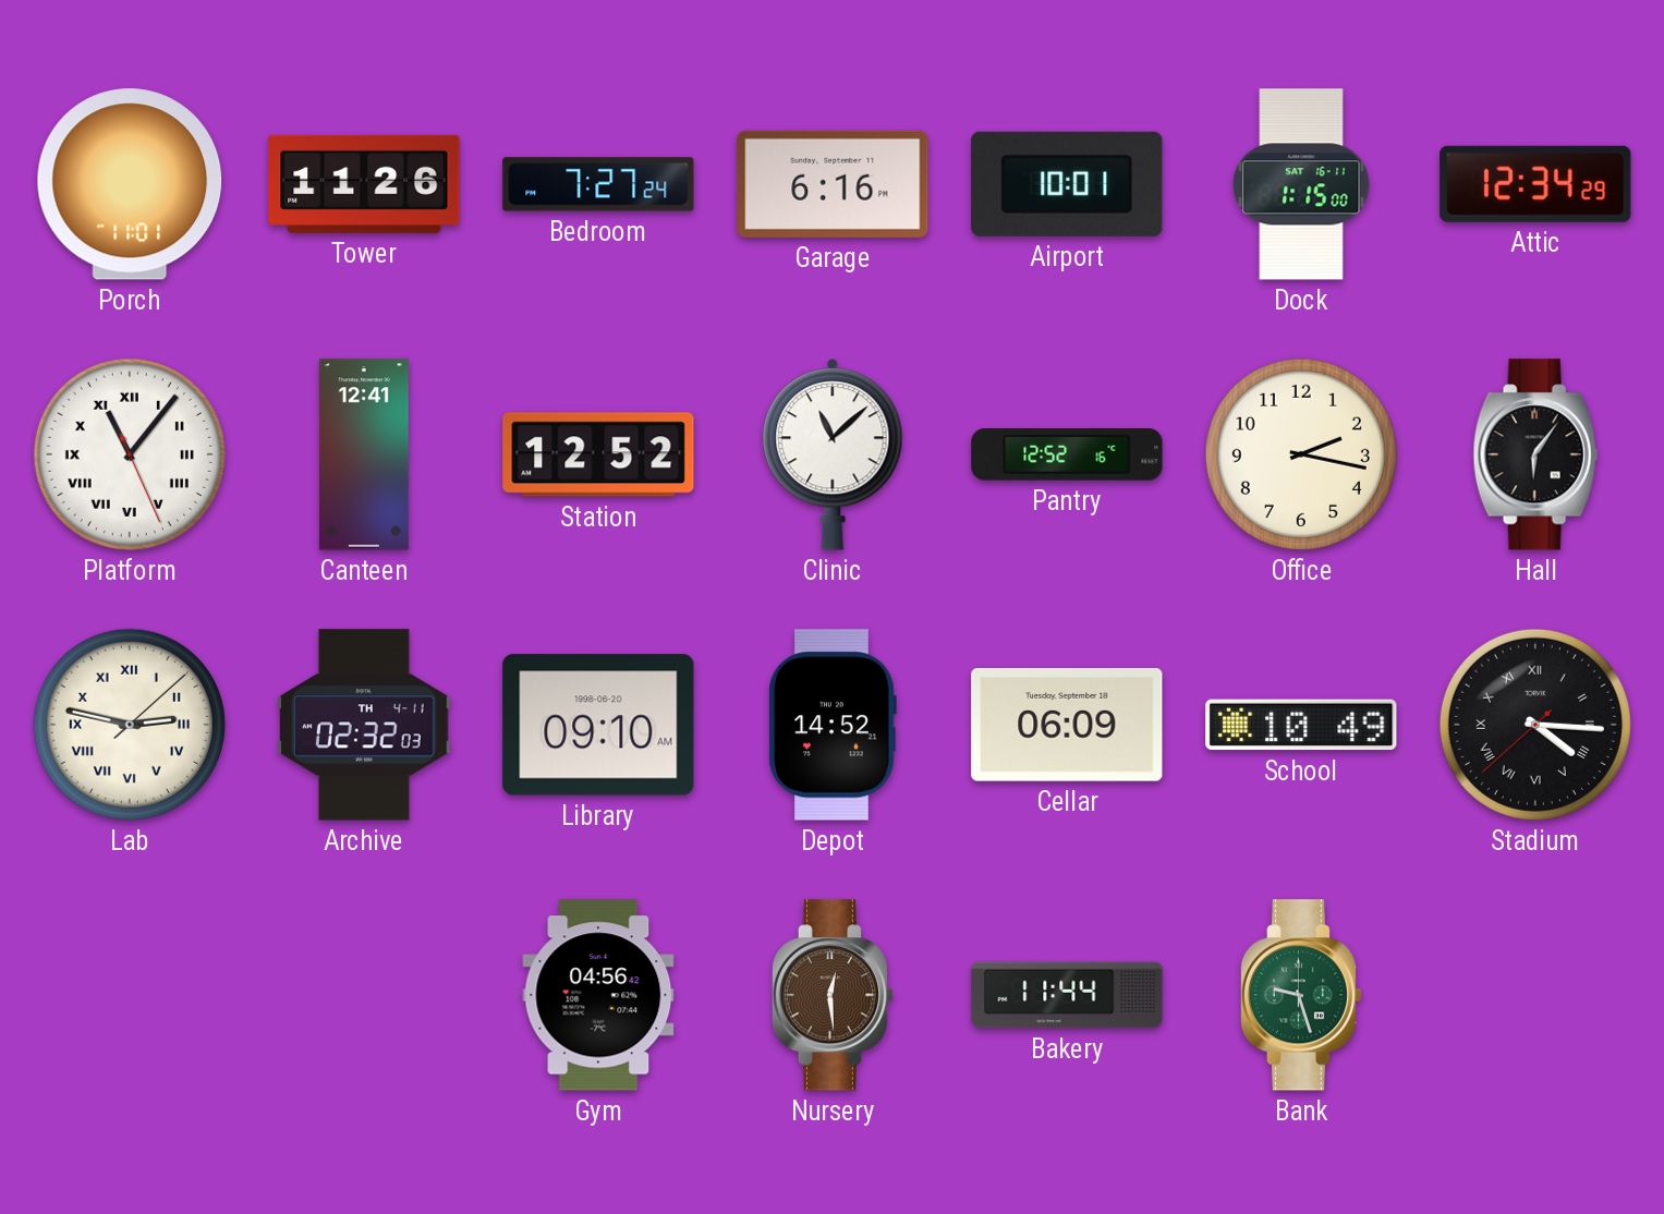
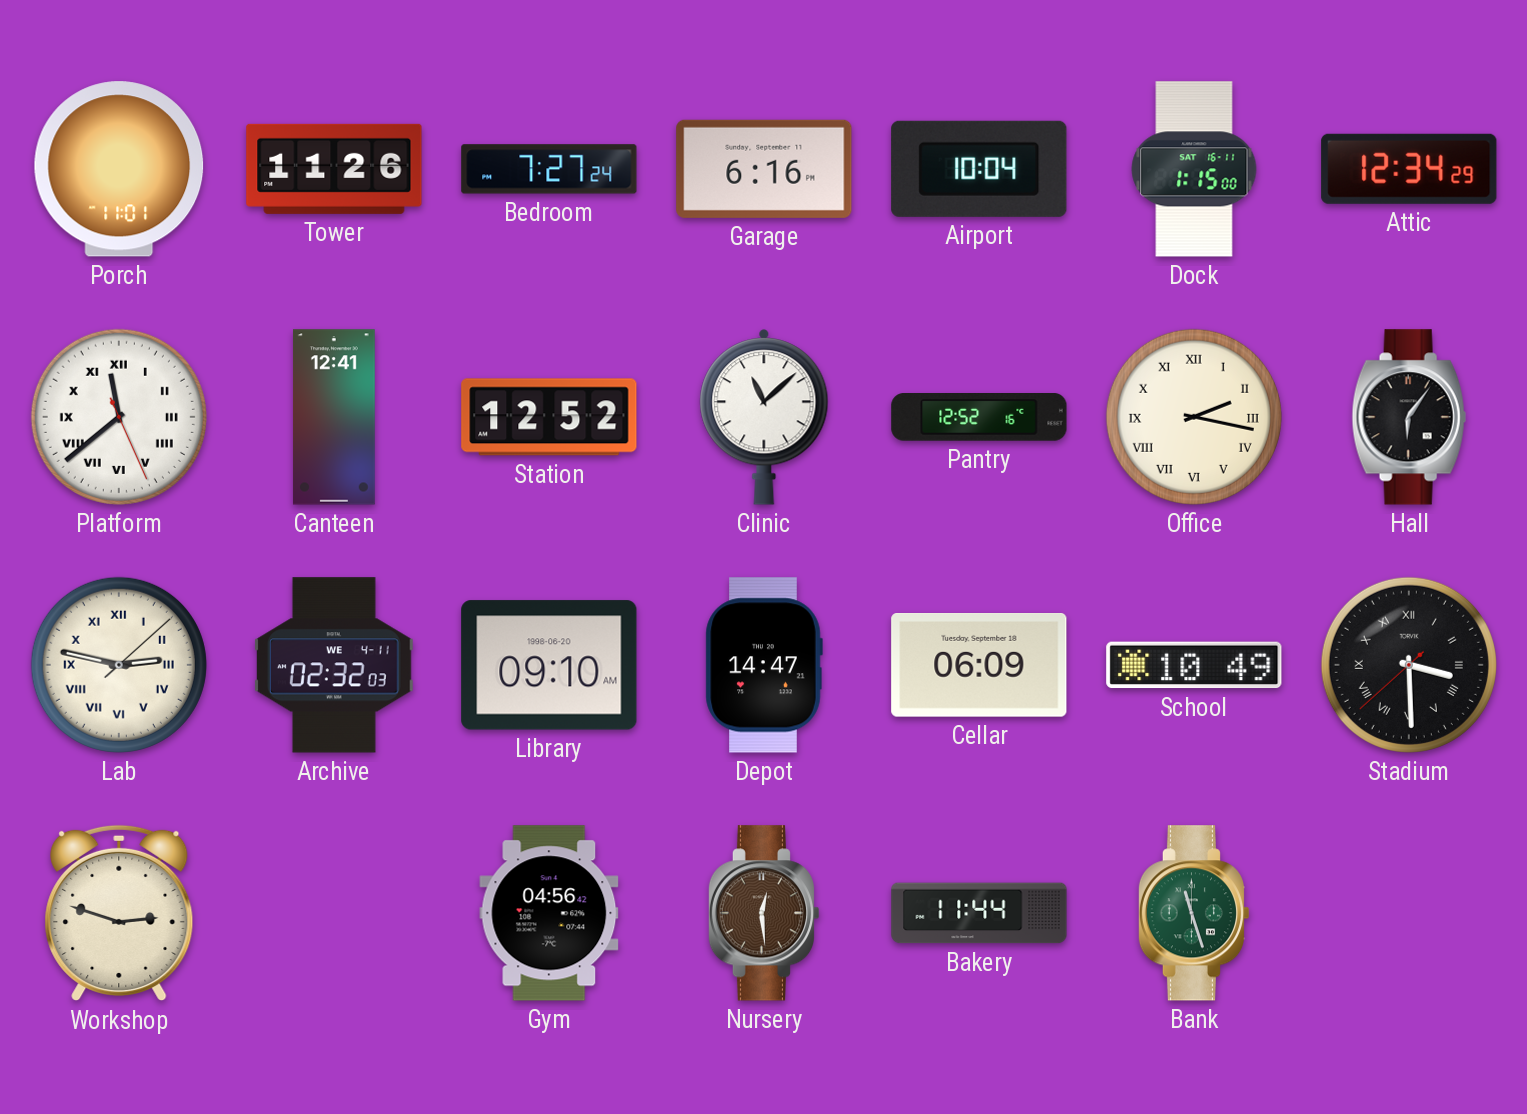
Airport: 10:01 -> 10:04
Platform: 11:06 -> 11:38
Office numerals: Arabic -> Roman
Archive date: TH 4-11 -> WE 4-11
Depot: 14:52 -> 14:47
Stadium: 4:15 -> 3:29
Workshop: none -> 2:48
Bank: 9:27 -> 11:27
